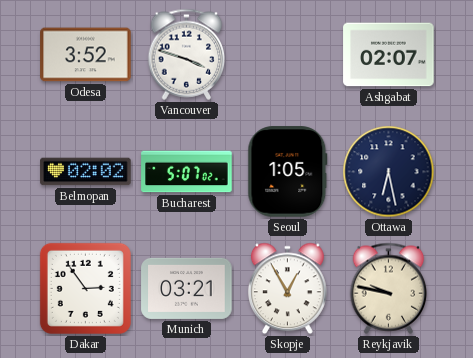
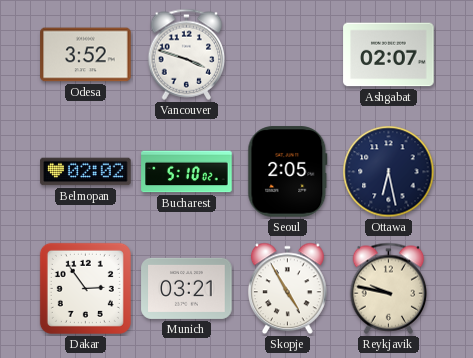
Bucharest: 5:07 -> 5:10
Seoul: 1:05 -> 2:05
Skopje: 12:55 -> 4:55
